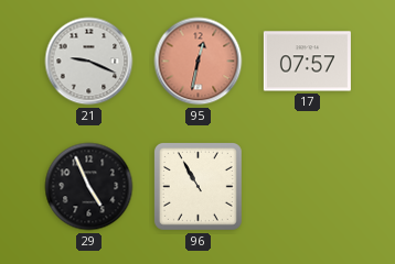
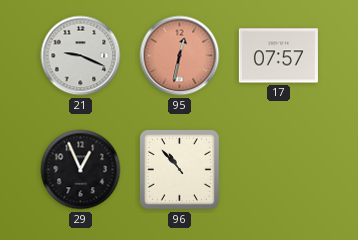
29: 4:56 -> 12:56
96: 10:55 -> 10:53
